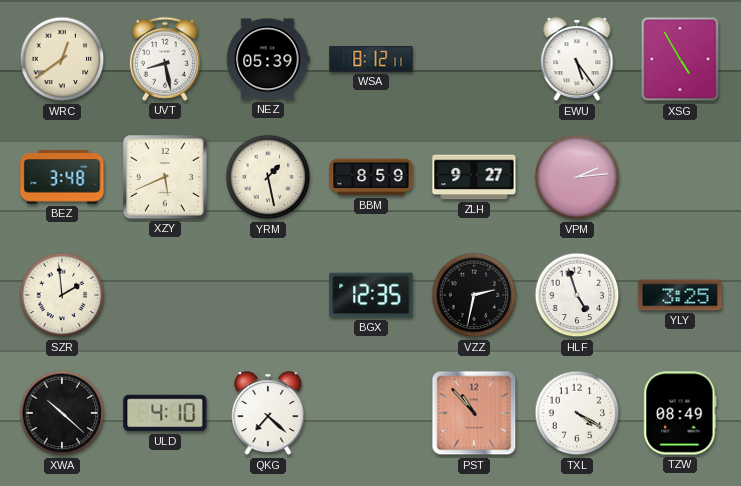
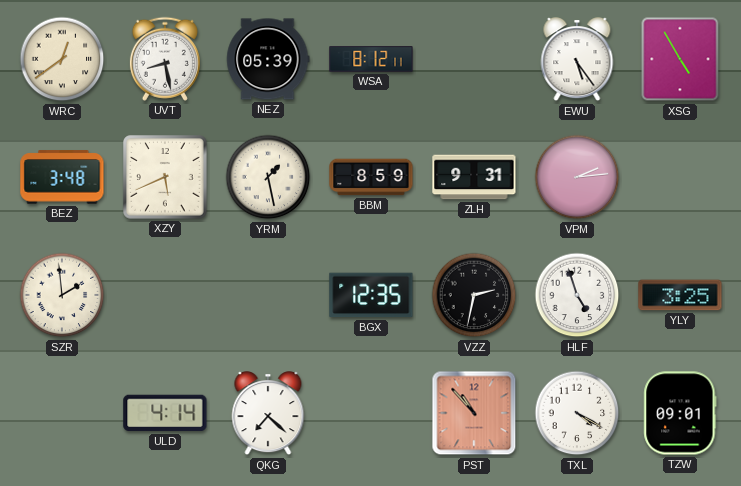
ZLH: 9:27 -> 9:31
XWA: 10:22 -> none
ULD: 4:10 -> 4:14
TZW: 08:49 -> 09:01
